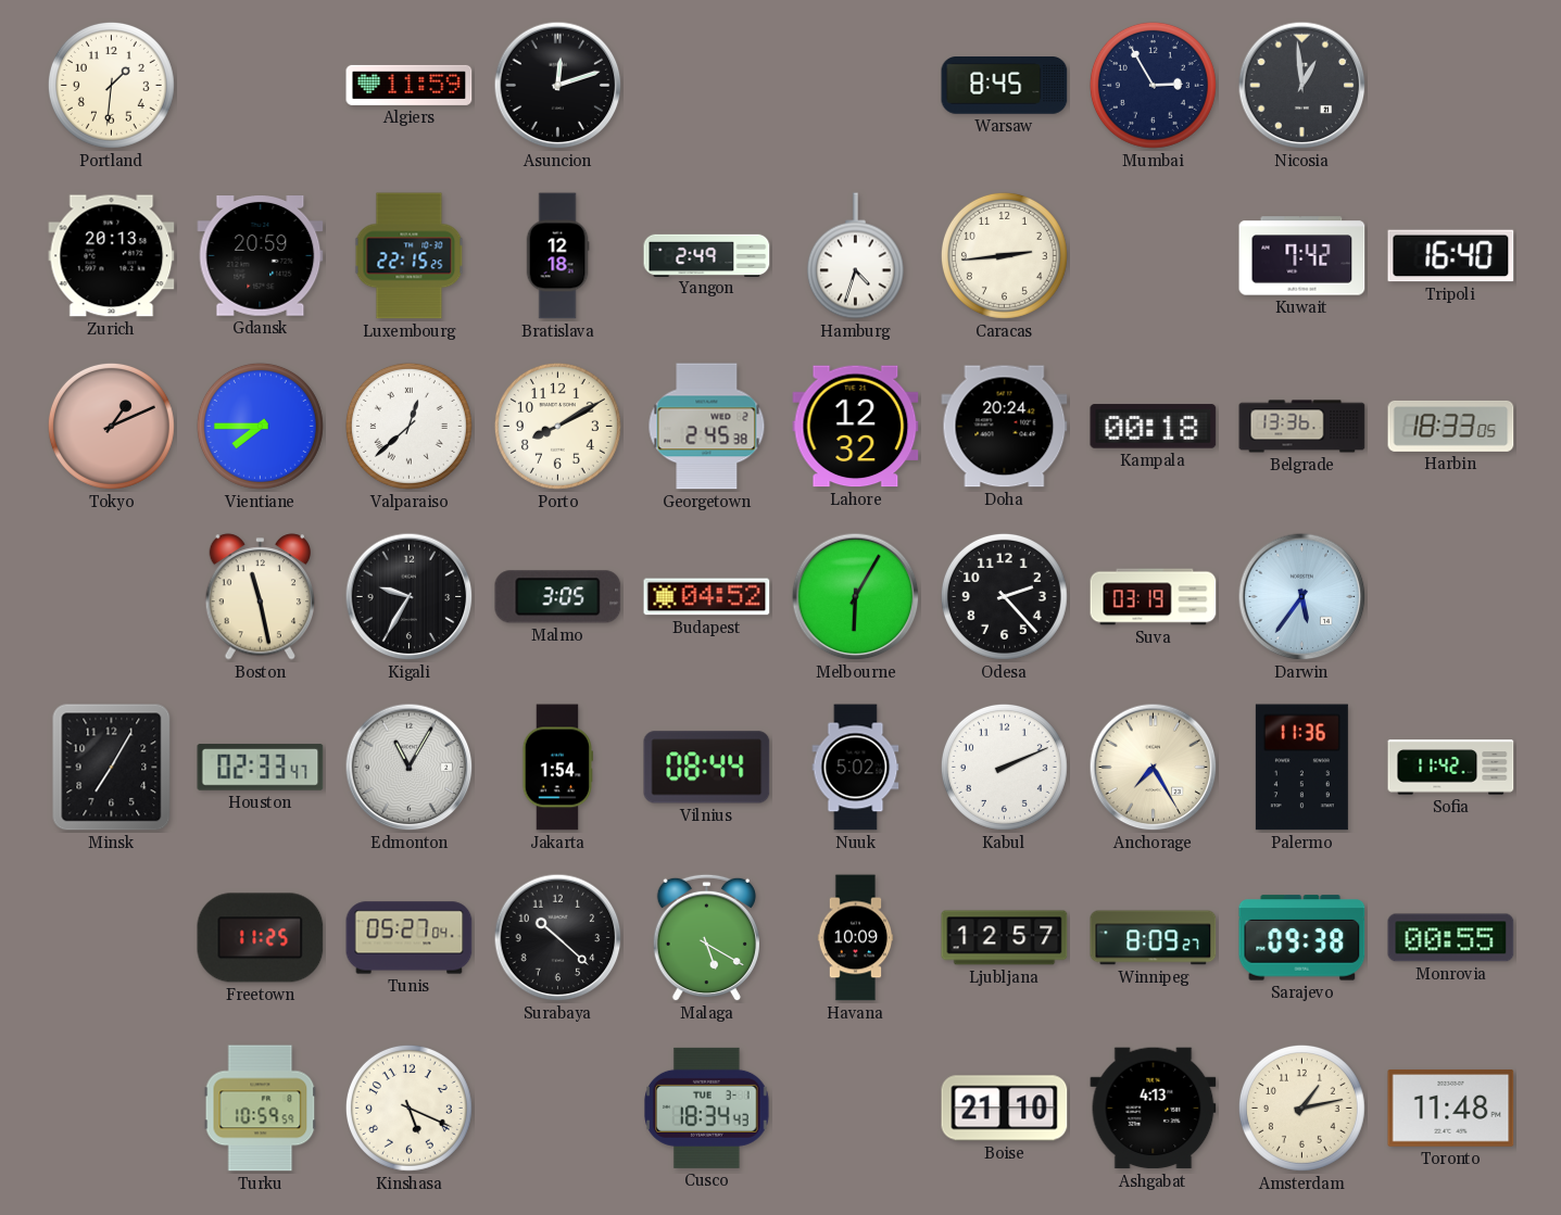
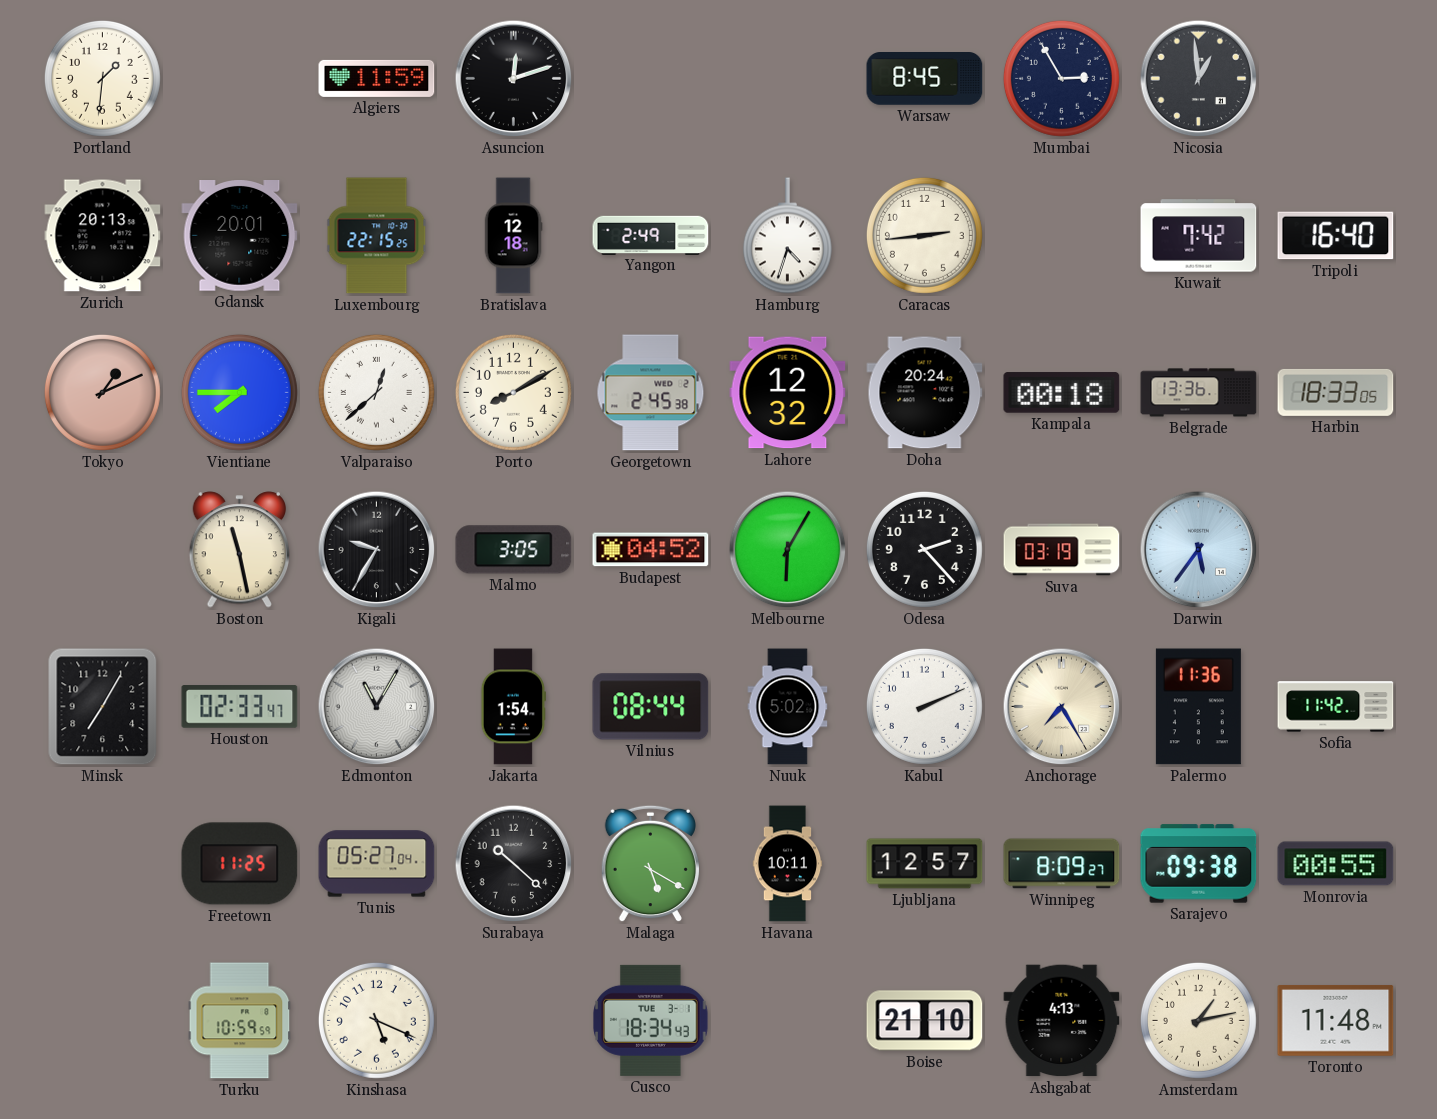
Gdansk: 20:59 -> 20:01
Havana: 10:09 -> 10:11
